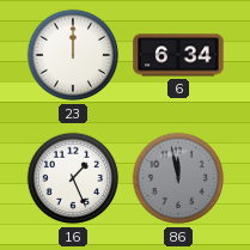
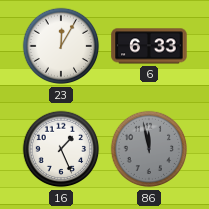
23: 12:00 -> 12:05
6: 6:34 -> 6:33
